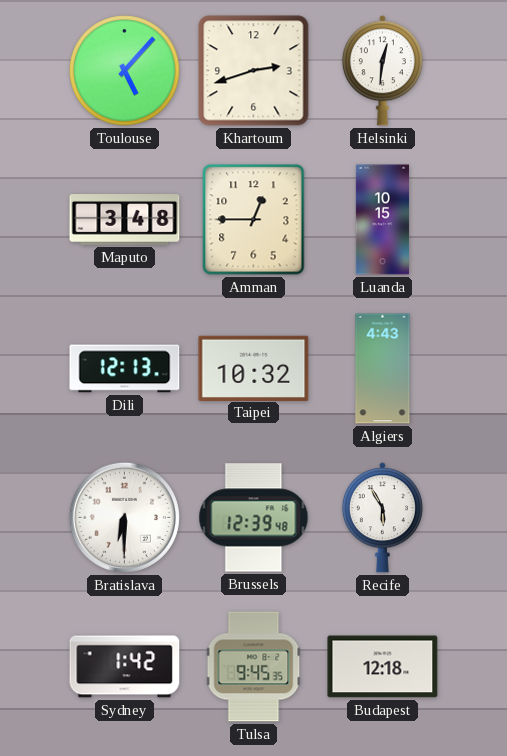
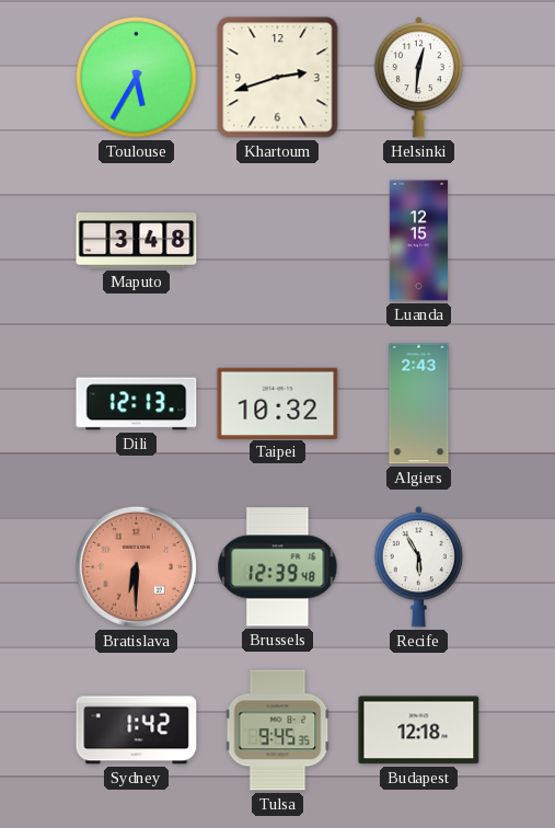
Toulouse: 5:07 -> 5:35
Amman: 12:45 -> none
Luanda: 10:15 -> 12:15
Algiers: 4:43 -> 2:43
Bratislava dial: white -> salmon
